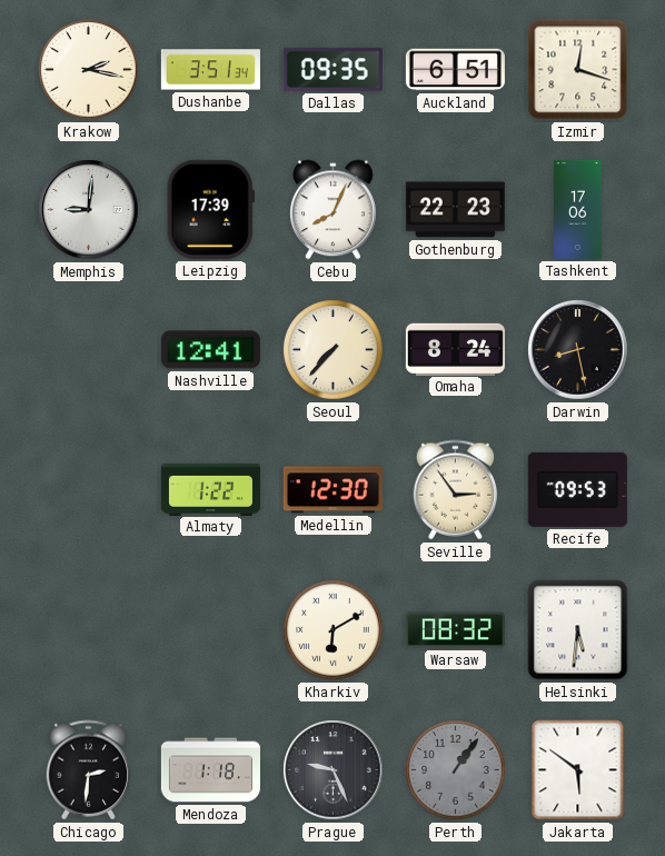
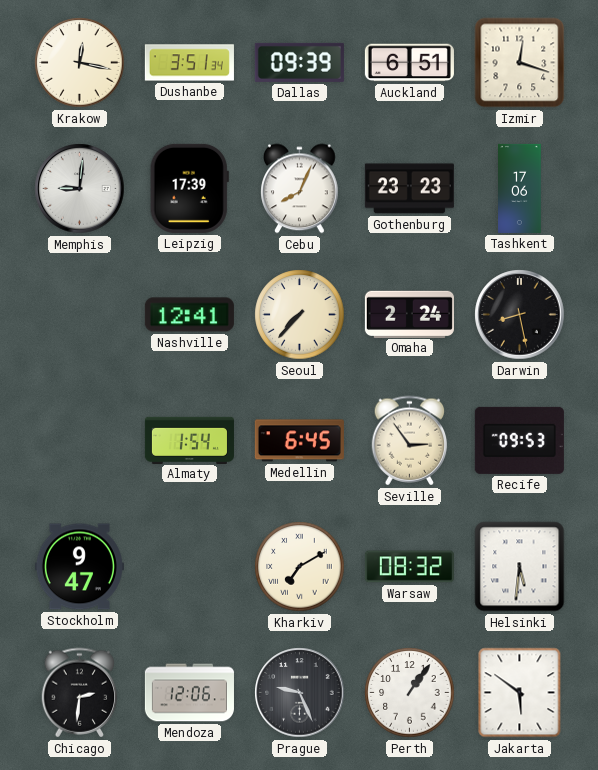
Krakow: 2:17 -> 12:17
Dallas: 09:35 -> 09:39
Gothenburg: 22:23 -> 23:23
Omaha: 8:24 -> 2:24
Almaty: 1:22 -> 1:54
Medellin: 12:30 -> 6:45
Stockholm: none -> 9:47
Kharkiv: 6:10 -> 7:10
Mendoza: 1:18 -> 12:06
Perth dial: grey -> white
